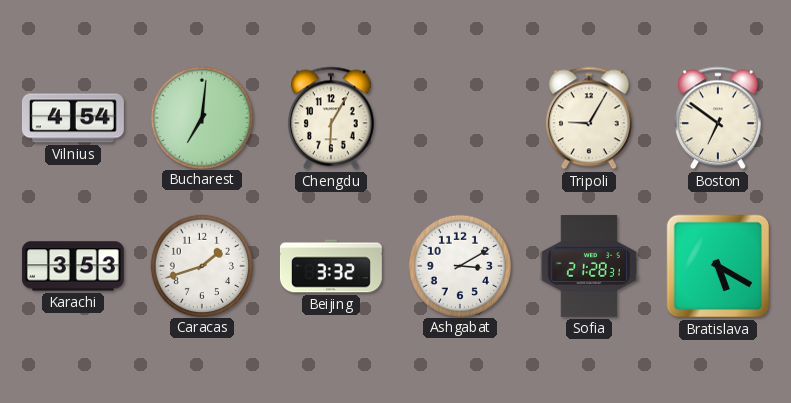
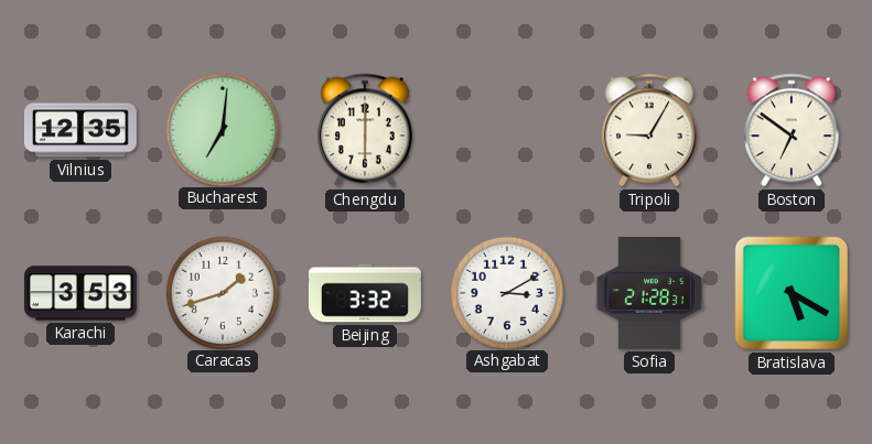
Vilnius: 4:54 -> 12:35
Chengdu: 6:05 -> 6:00
